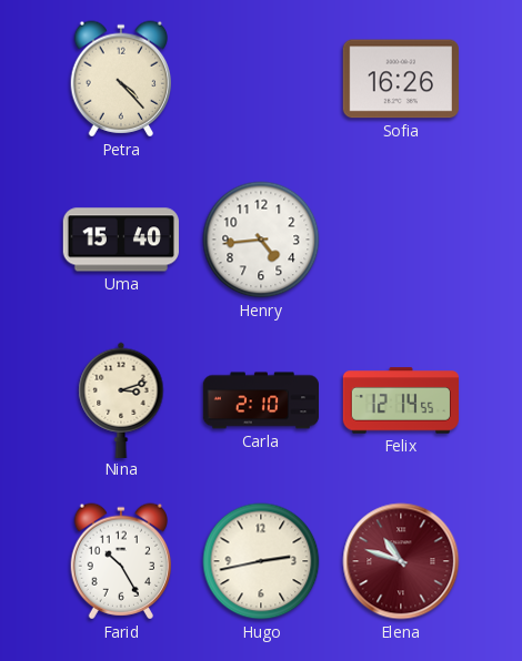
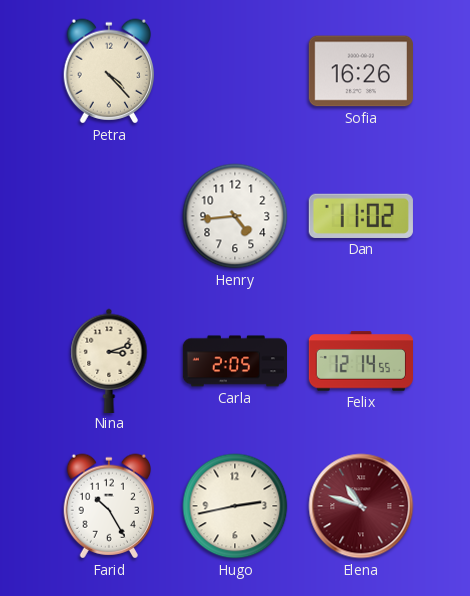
Uma: 15:40 -> none
Dan: none -> 11:02
Carla: 2:10 -> 2:05
